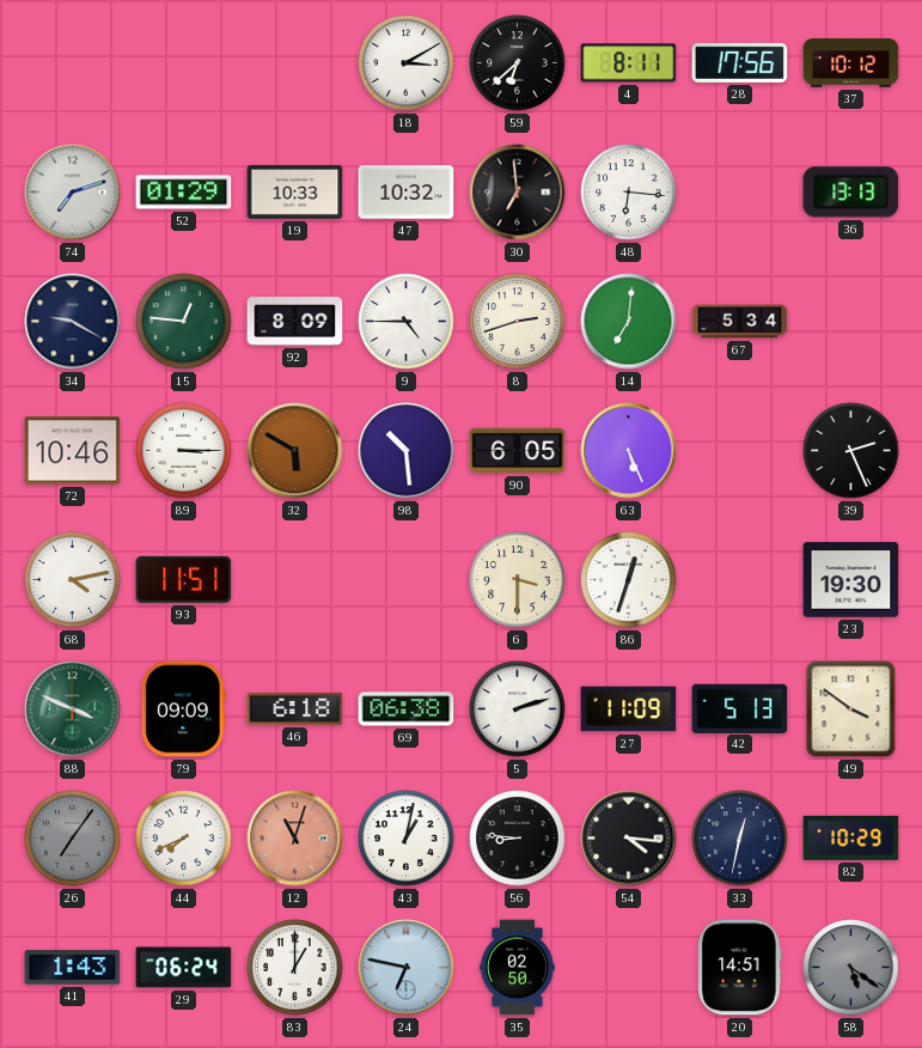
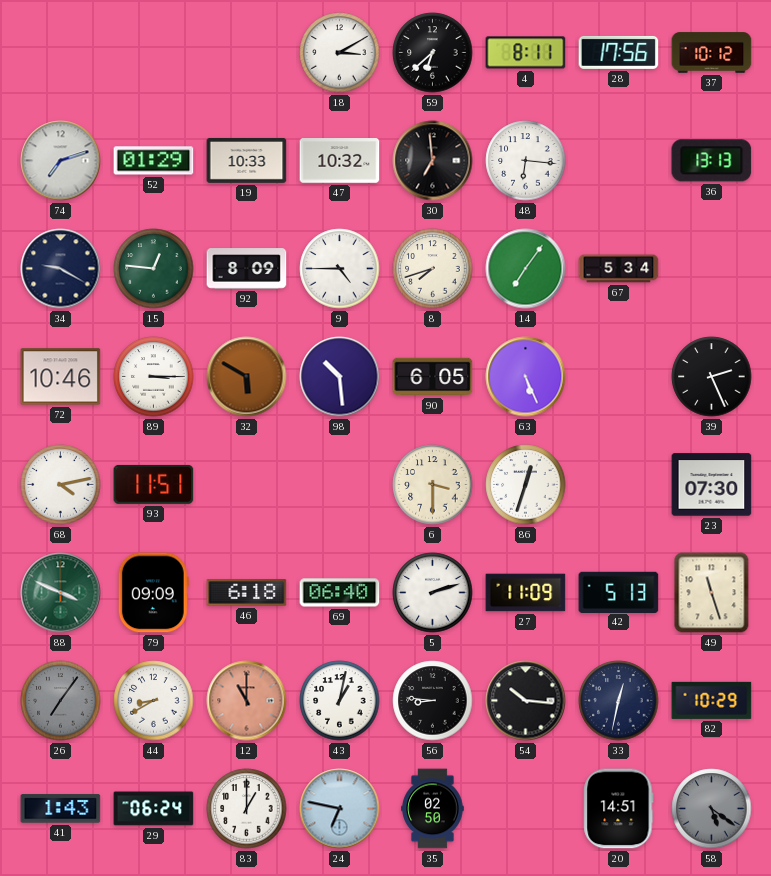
8: 2:42 -> 7:42
14: 7:01 -> 7:06
23: 19:30 -> 07:30
69: 06:38 -> 06:40
49: 3:51 -> 11:27
44: 7:41 -> 8:40
12: 11:03 -> 11:00
54: 4:16 -> 10:16
